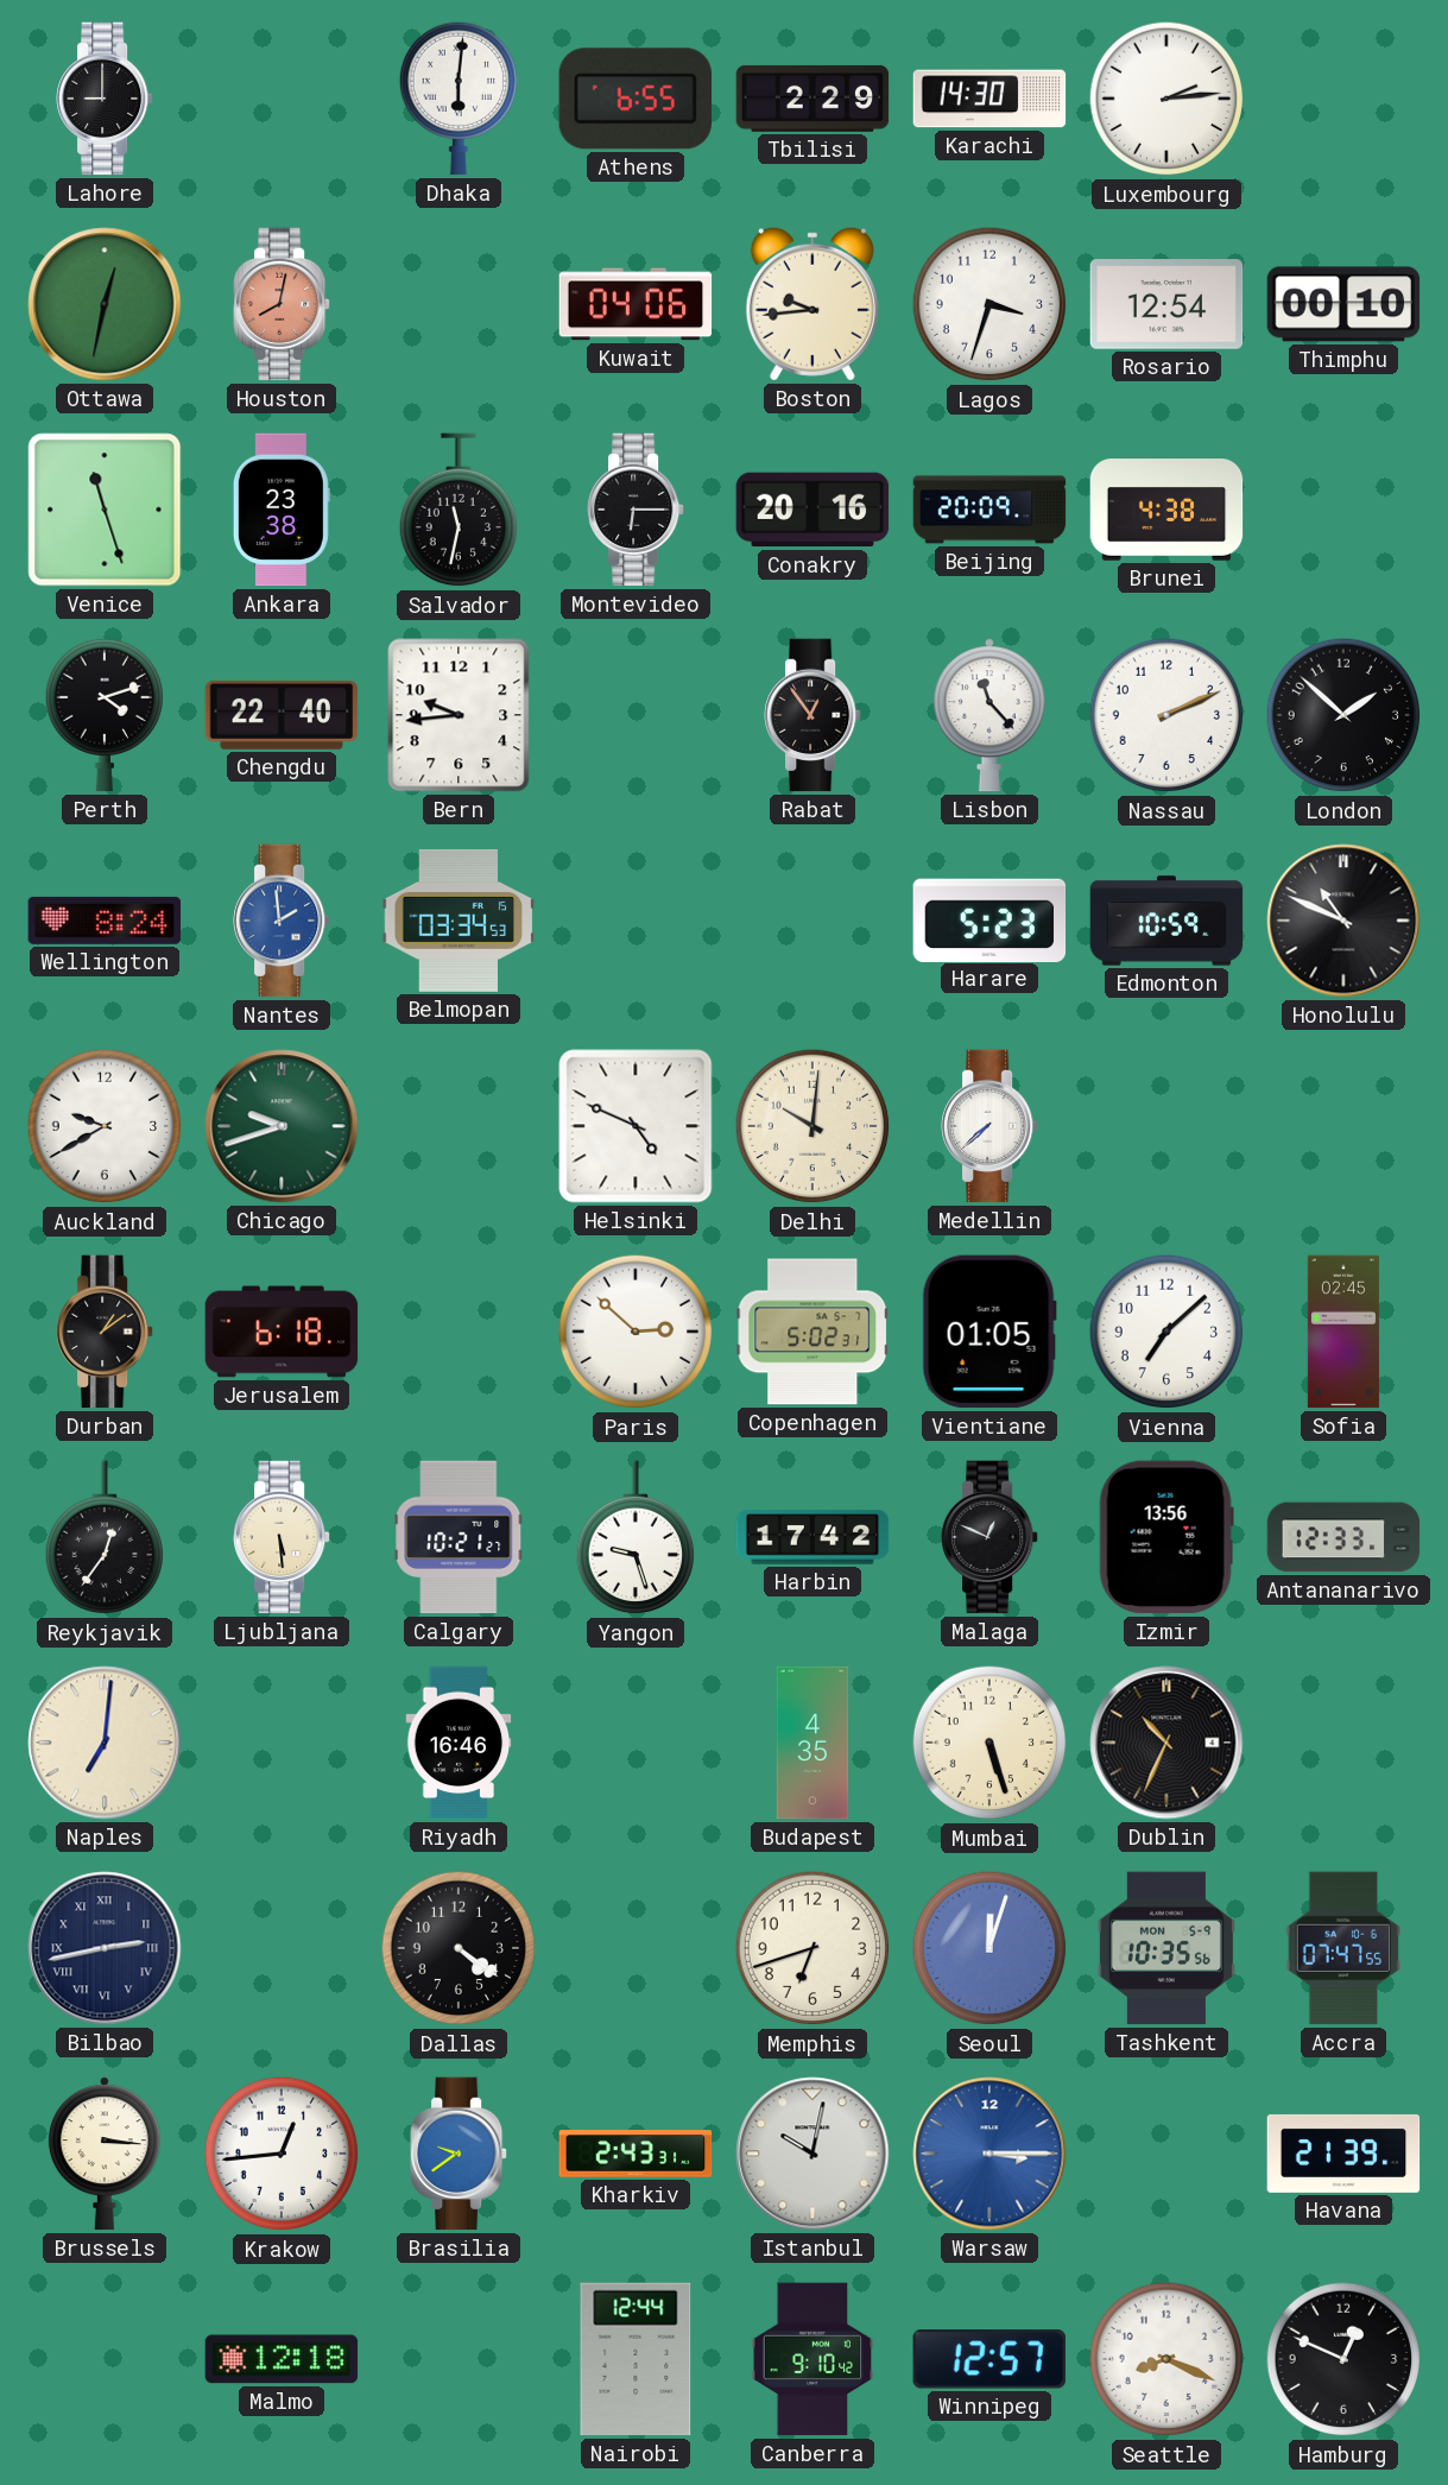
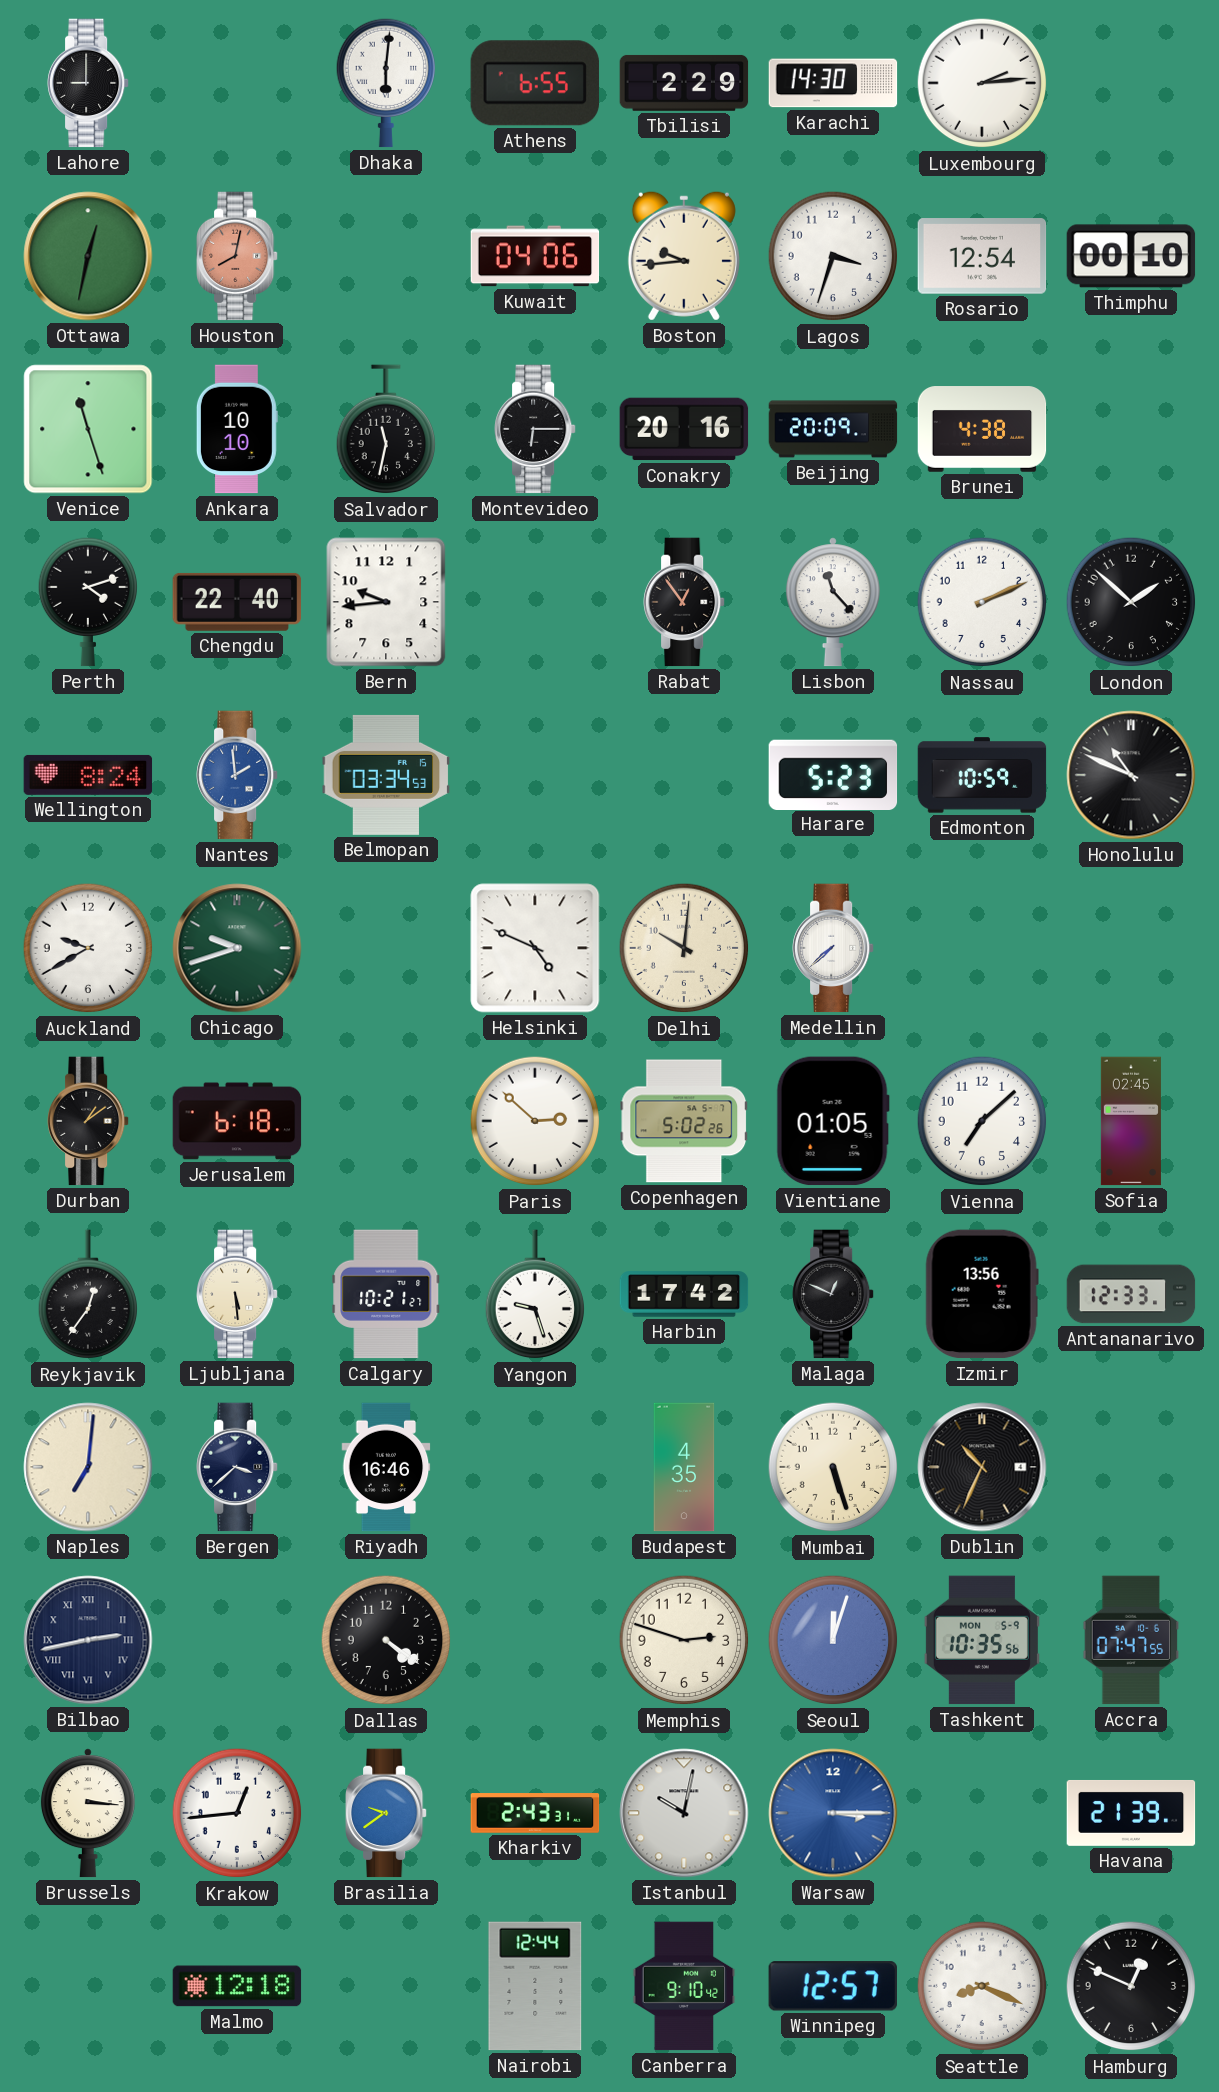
Ankara: 23:38 -> 10:10
Copenhagen: 5:02:31 -> 5:02:26
Bergen: none -> 3:38
Memphis: 6:42 -> 2:48
